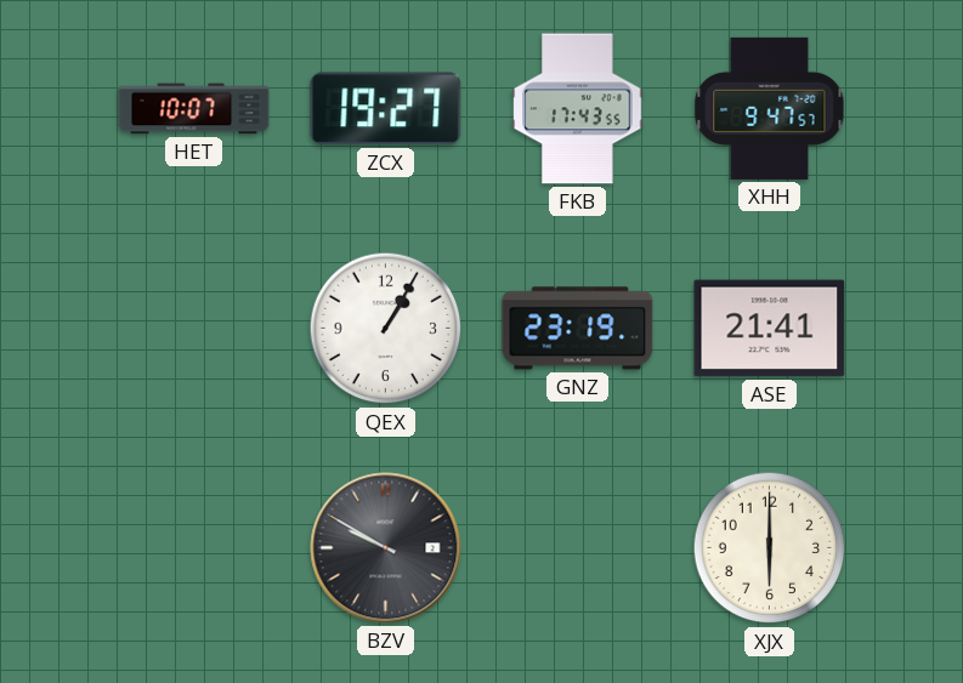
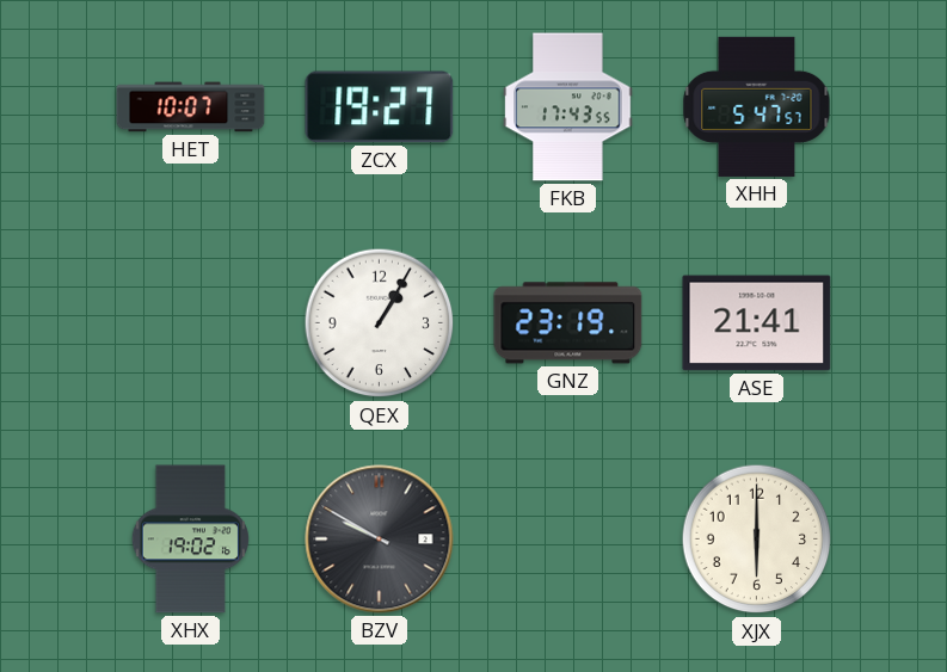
XHH: 9:47 -> 5:47
XHX: none -> 19:02
